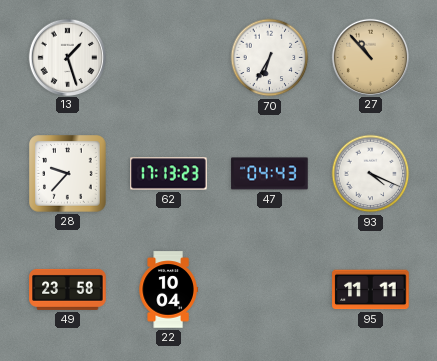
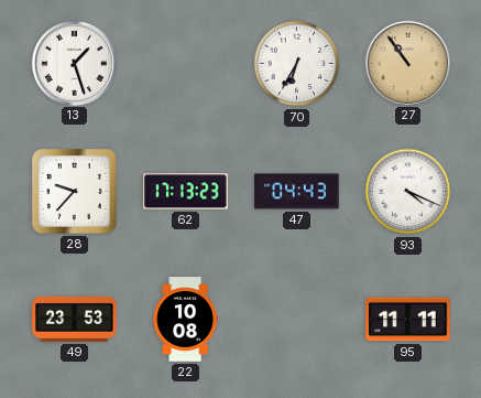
27: 10:53 -> 10:54
49: 23:58 -> 23:53
22: 10:04 -> 10:08
